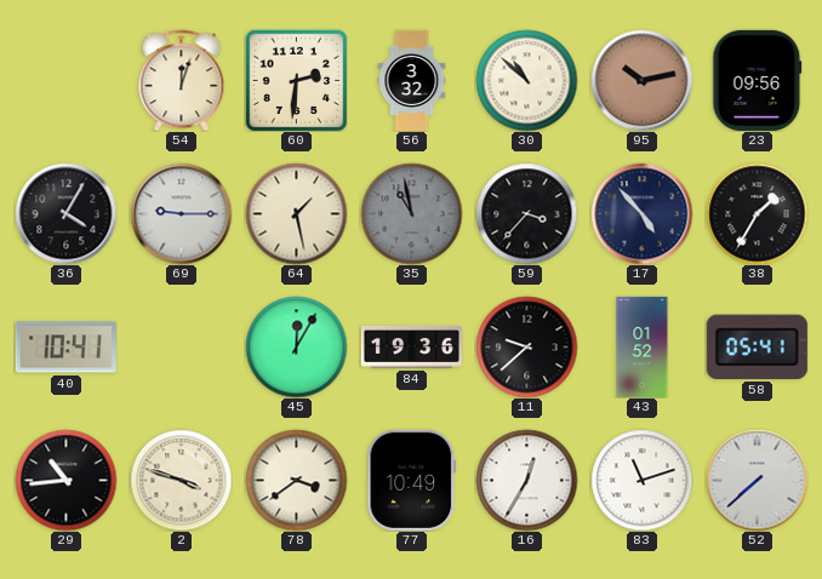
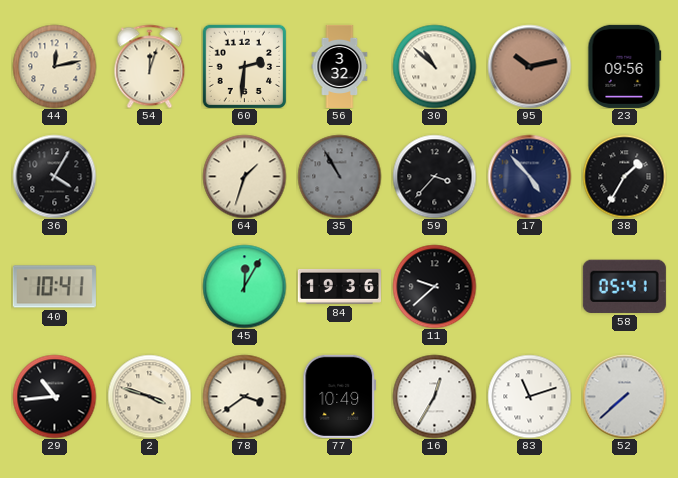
44: none -> 12:13
69: 9:15 -> none
64: 1:28 -> 1:33
35: 10:58 -> 10:55
43: 01:52 -> none
